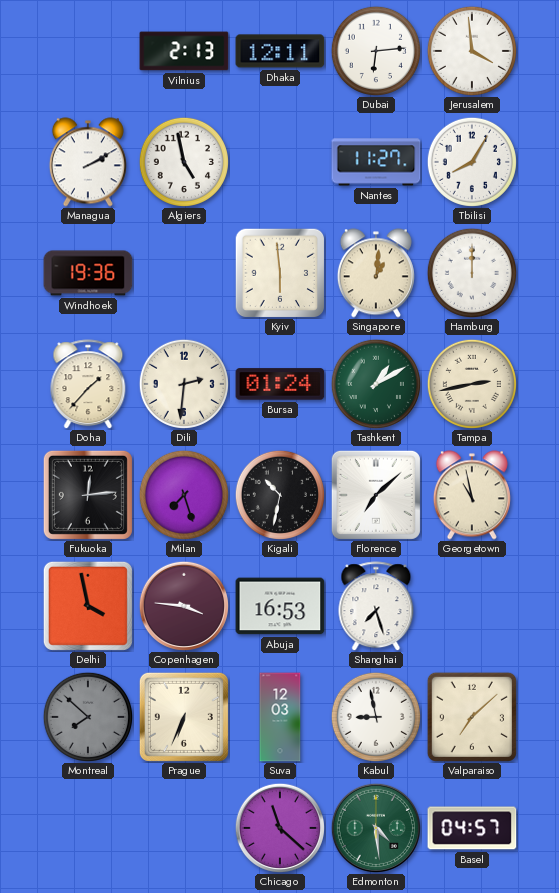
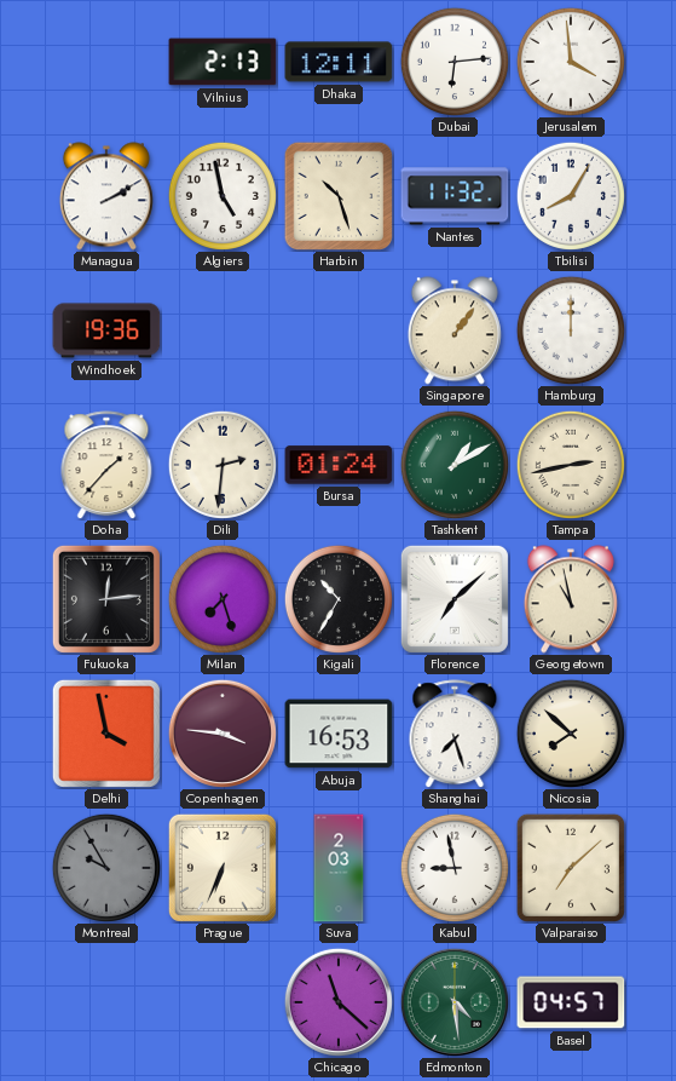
Harbin: none -> 10:27
Nantes: 11:27 -> 11:32
Kyiv: 5:59 -> none
Singapore: 1:01 -> 1:06
Kigali: 10:32 -> 10:35
Nicosia: none -> 7:52
Montreal: 7:52 -> 9:55
Suva: 12:03 -> 2:03
